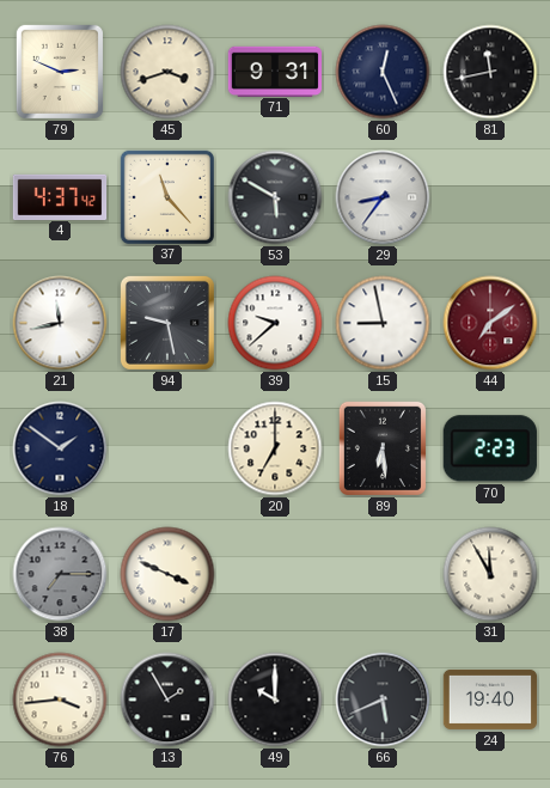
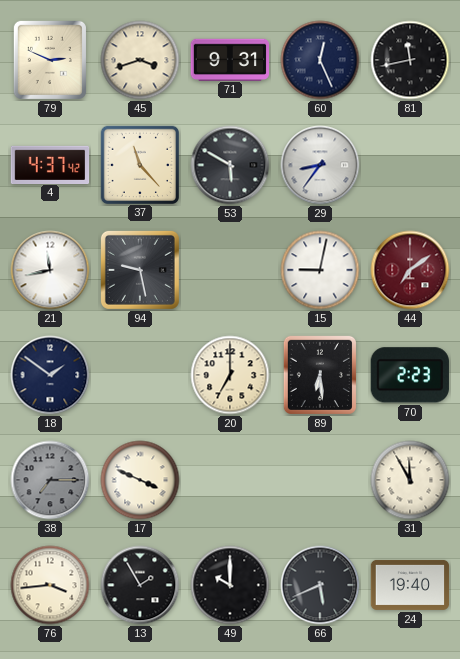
39: 9:38 -> none
15: 8:58 -> 9:02
